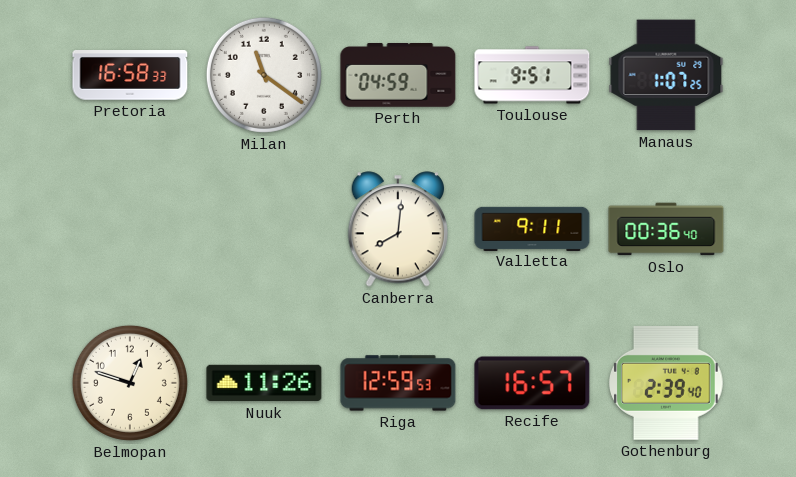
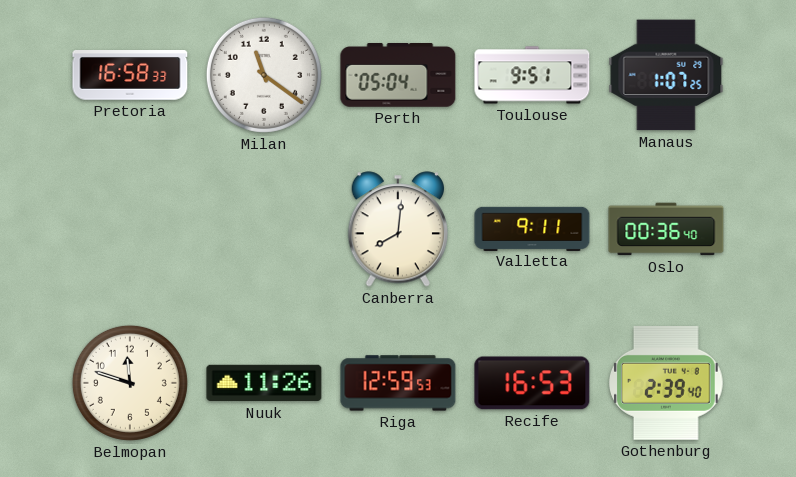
Perth: 04:59 -> 05:04
Belmopan: 12:48 -> 11:48
Recife: 16:57 -> 16:53
